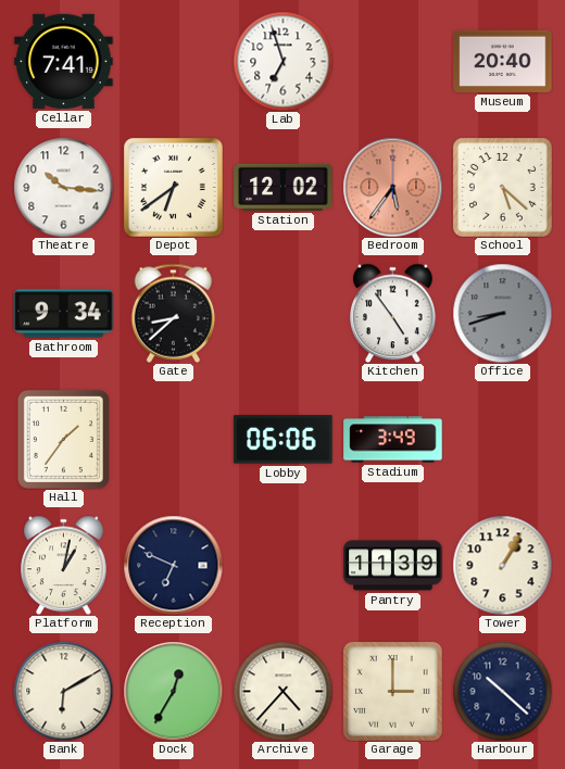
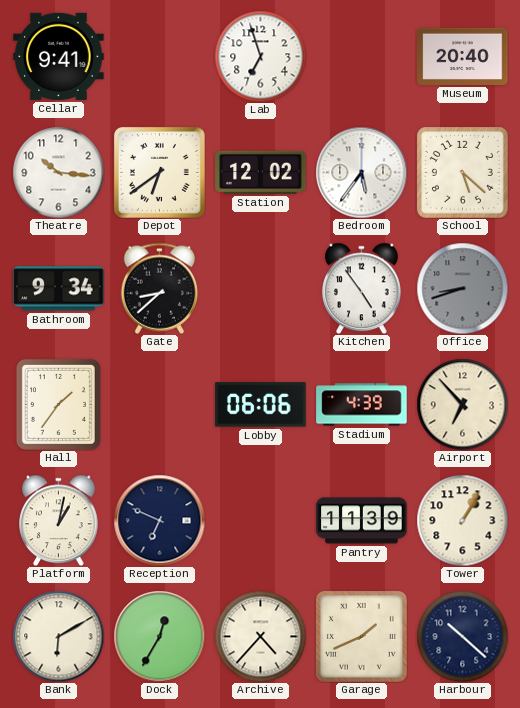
Cellar: 7:41 -> 9:41
Bedroom dial: salmon -> white
Stadium: 3:49 -> 4:39
Airport: none -> 6:53
Garage: 3:00 -> 1:41
